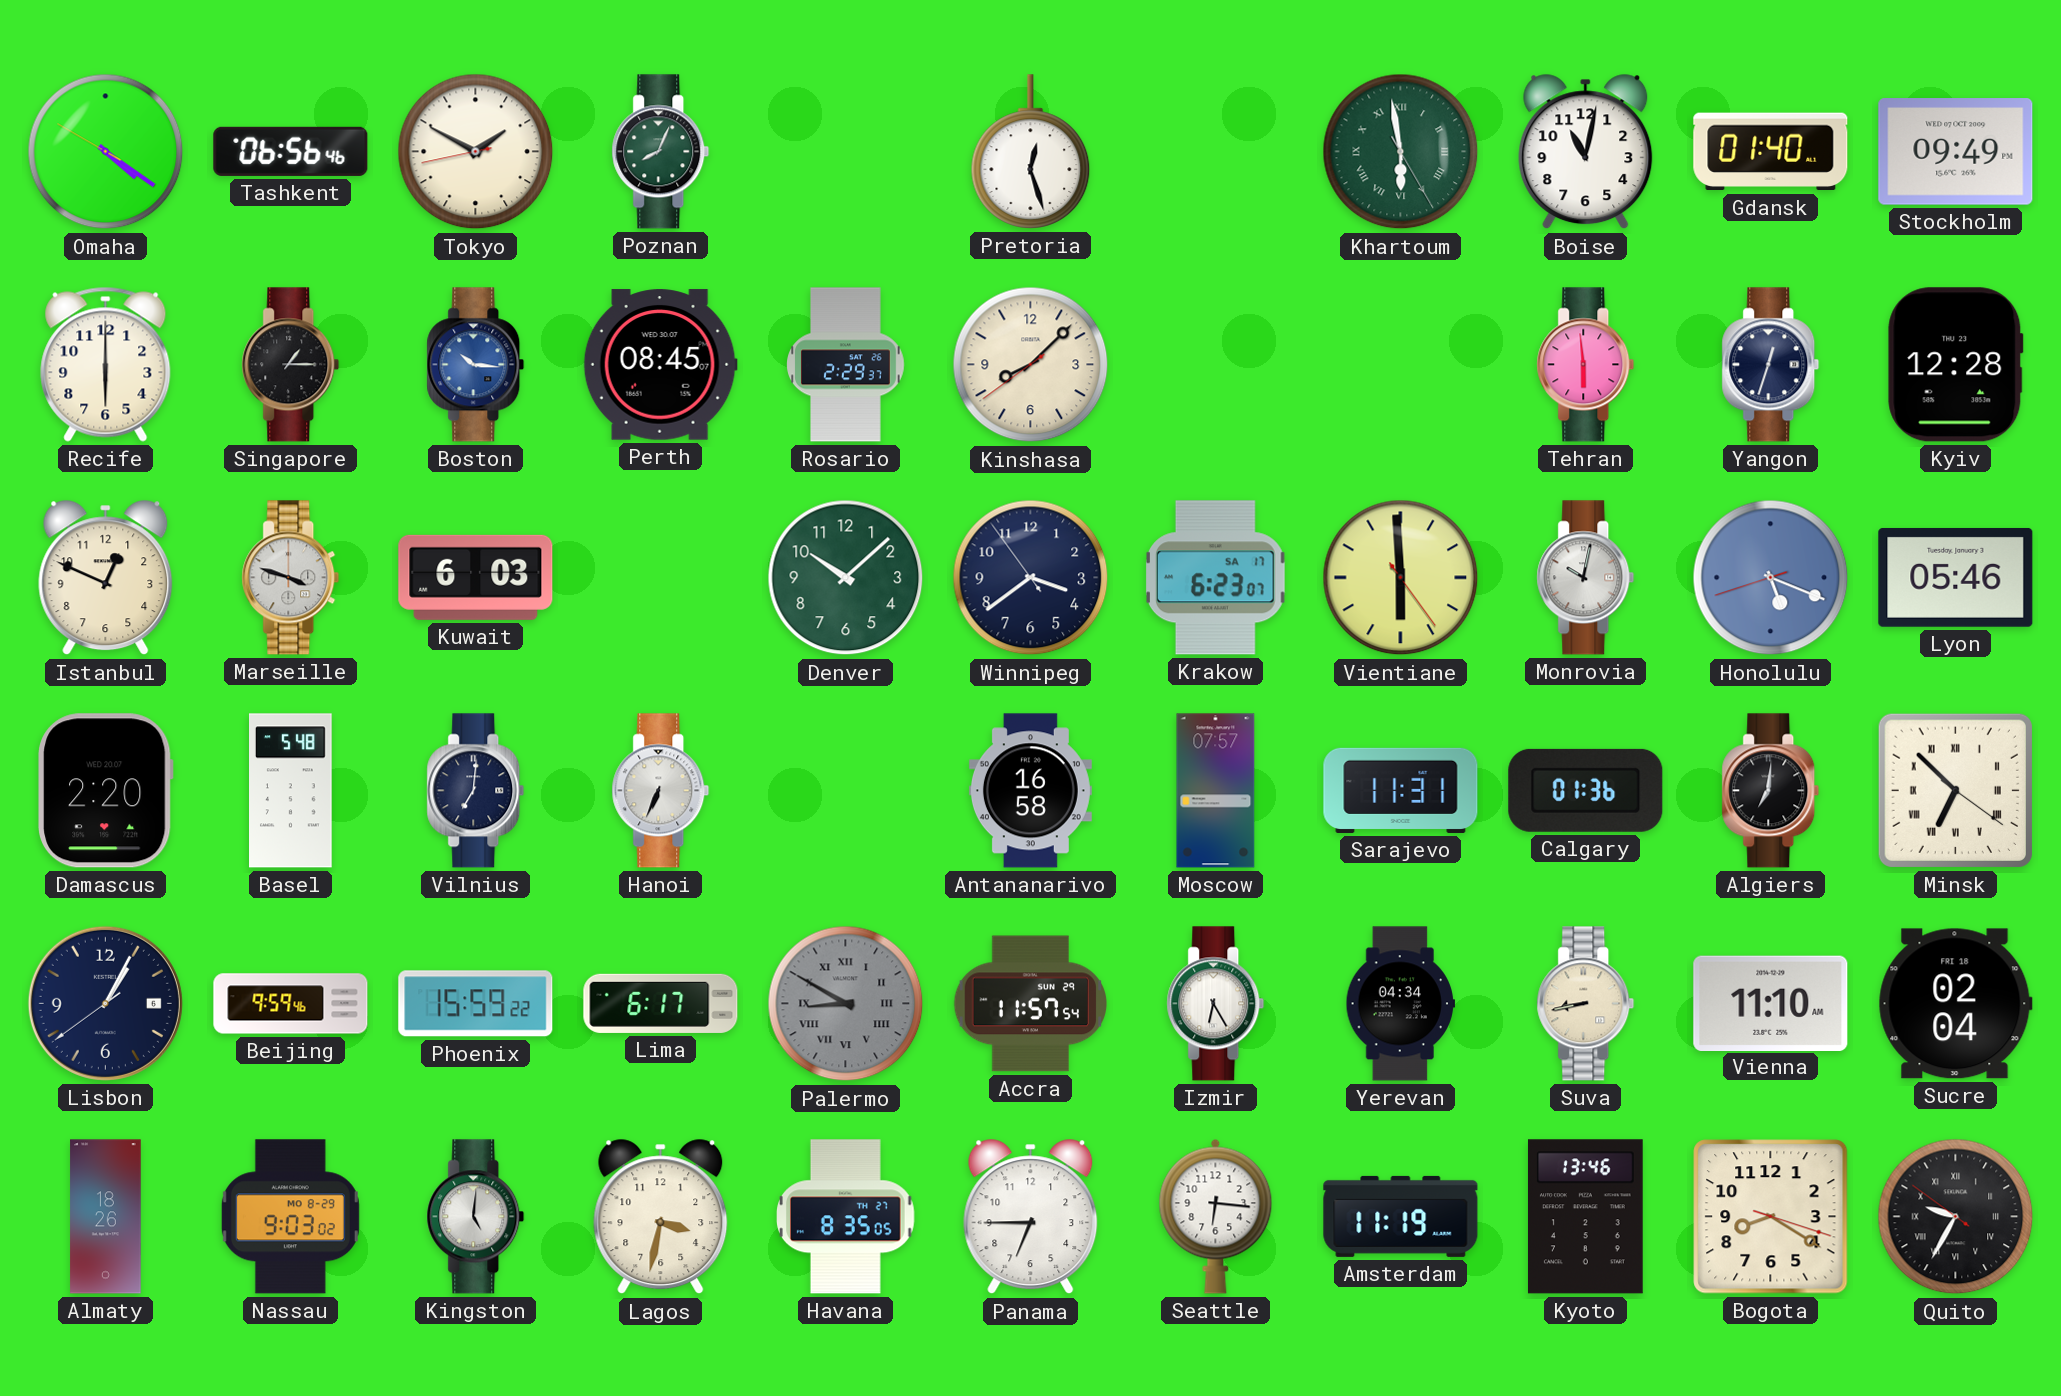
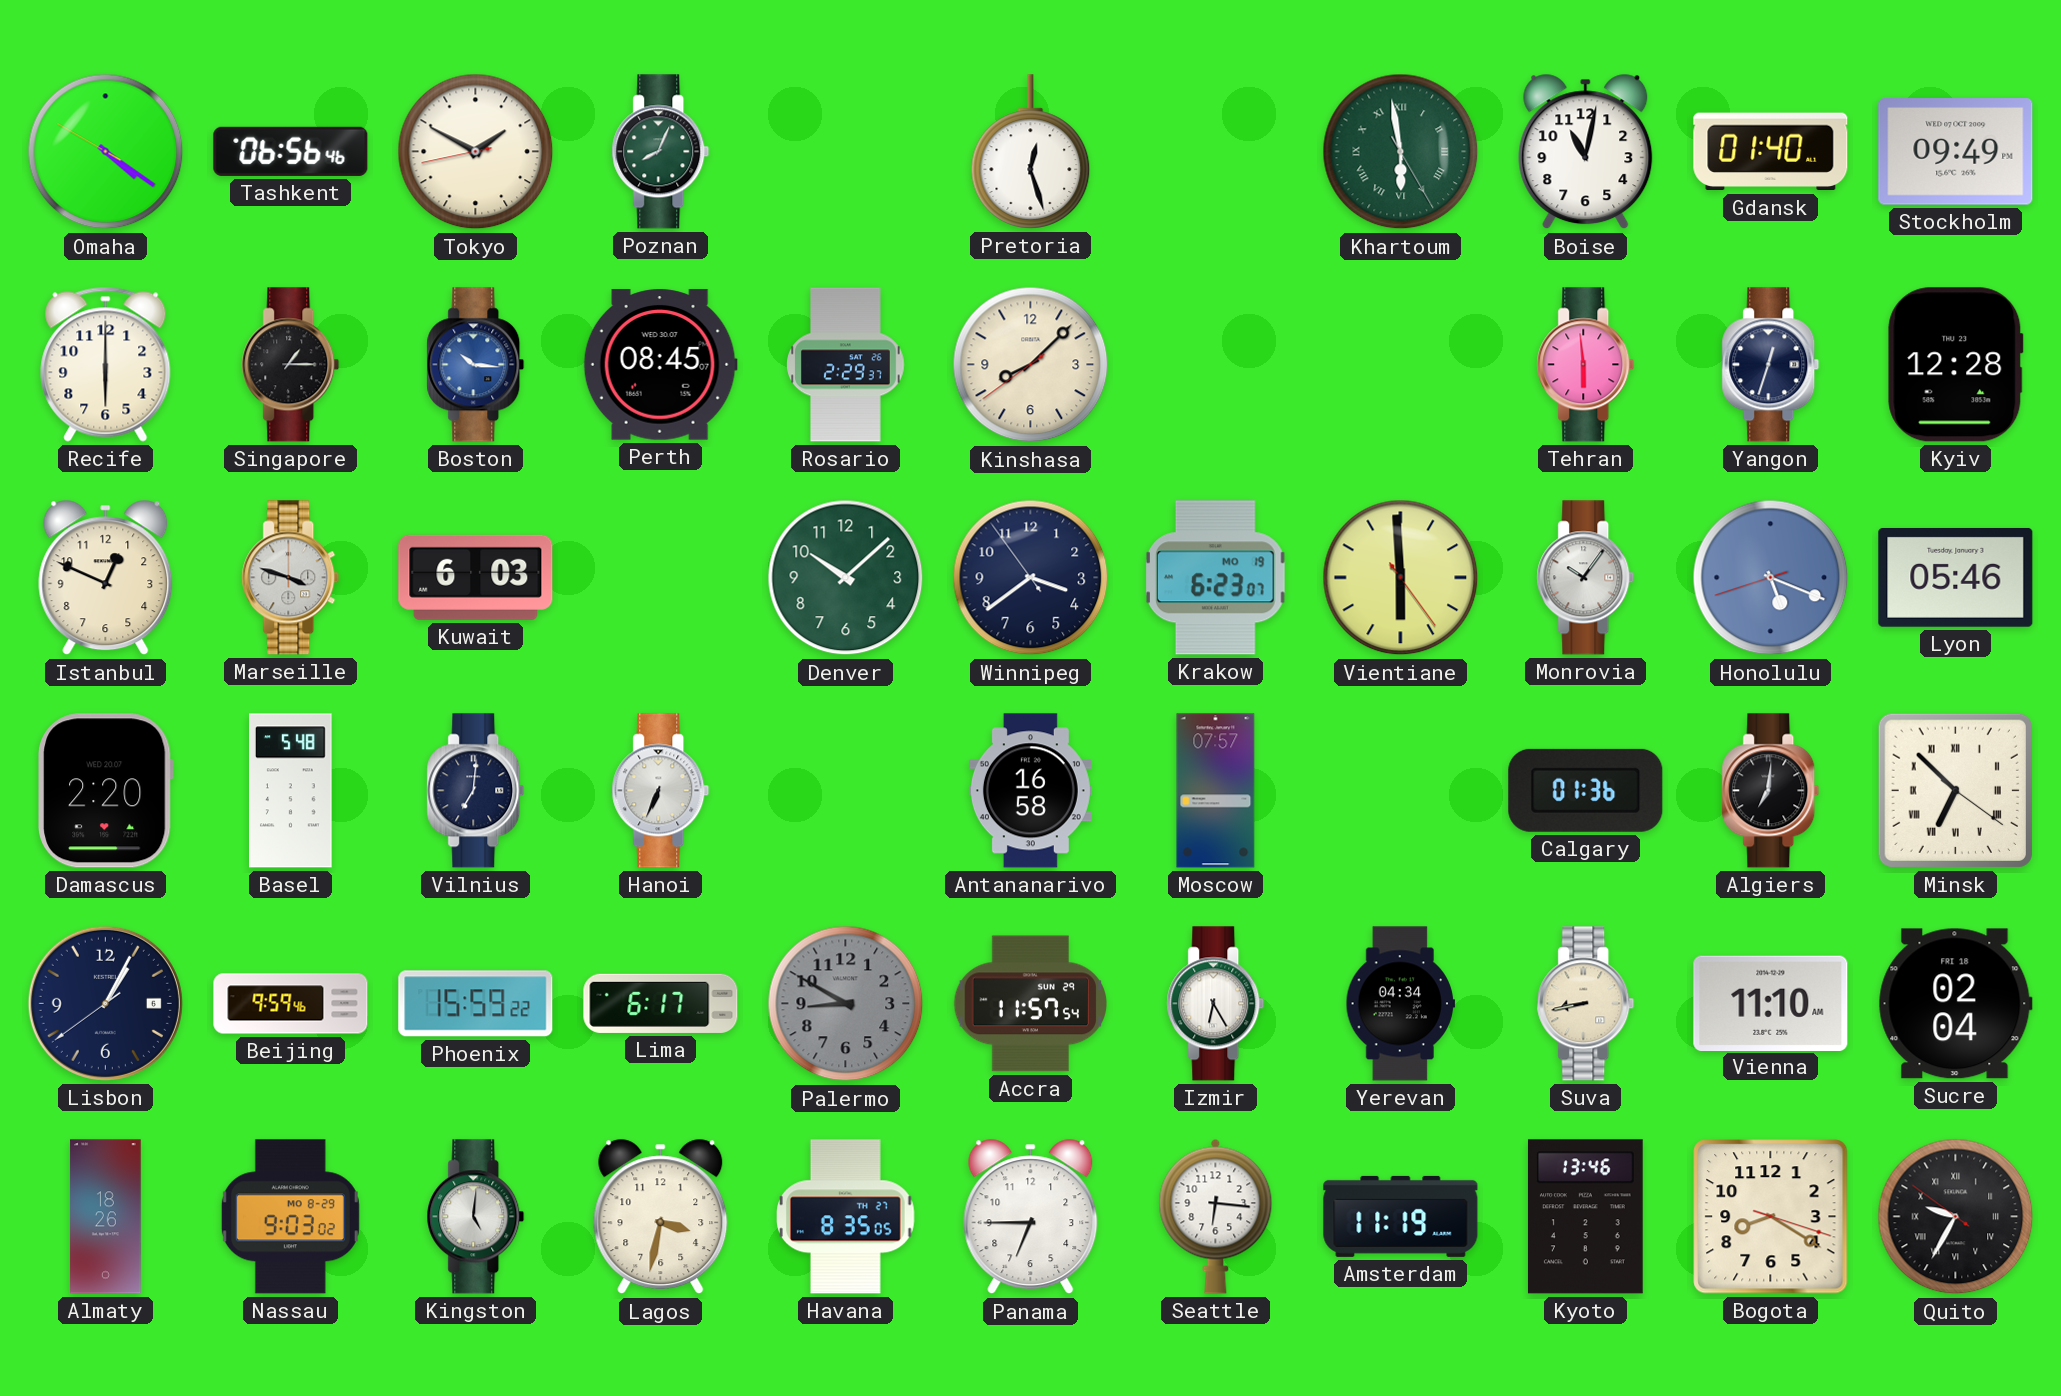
Krakow date: SA 17 -> MO 19
Monrovia: 10:02 -> 10:06
Sarajevo: 11:31 -> none
Palermo numerals: Roman -> Arabic
